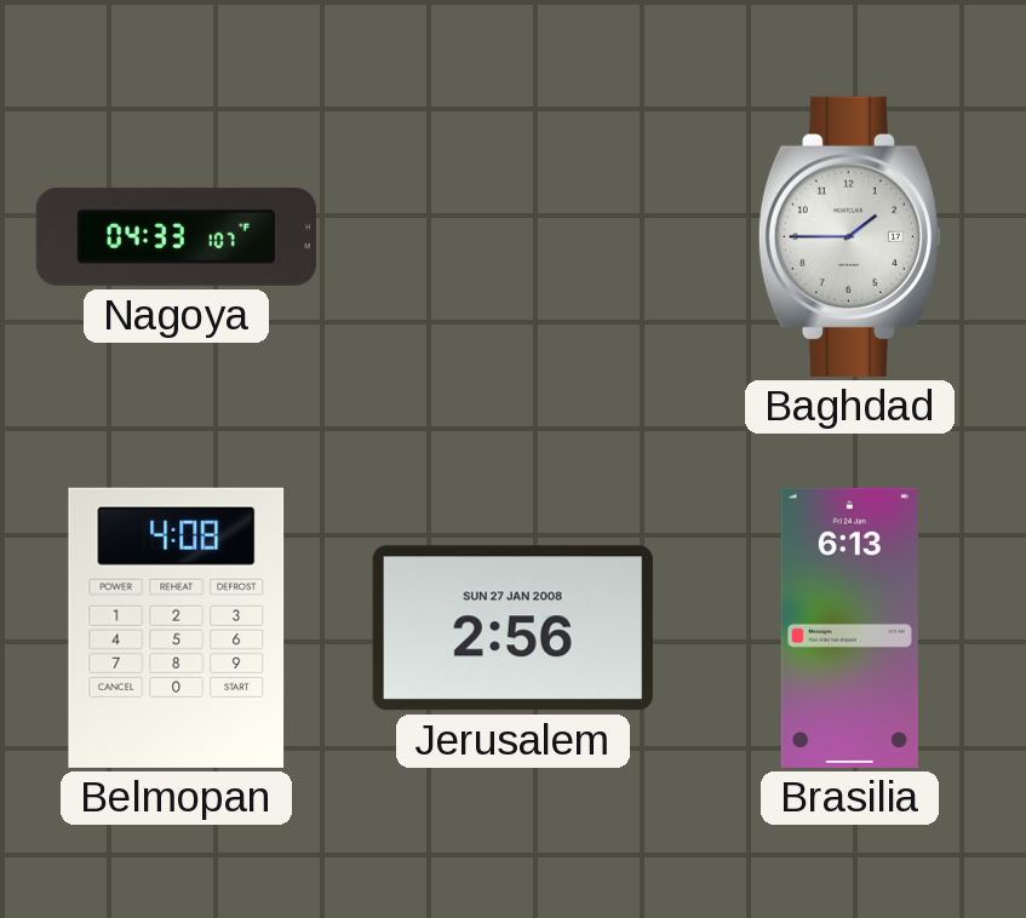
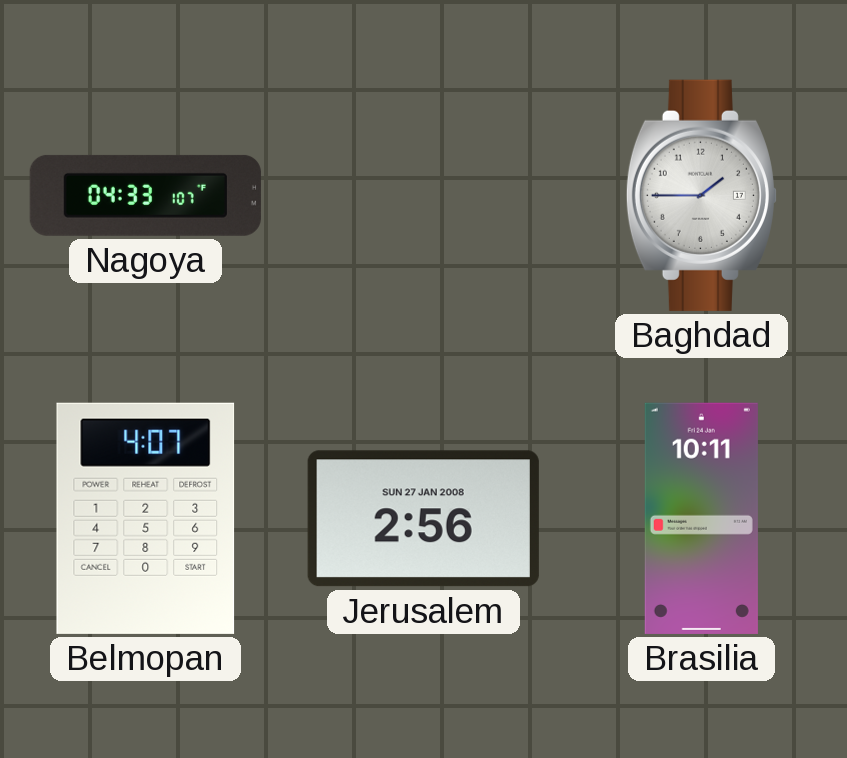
Belmopan: 4:08 -> 4:07
Brasilia: 6:13 -> 10:11
